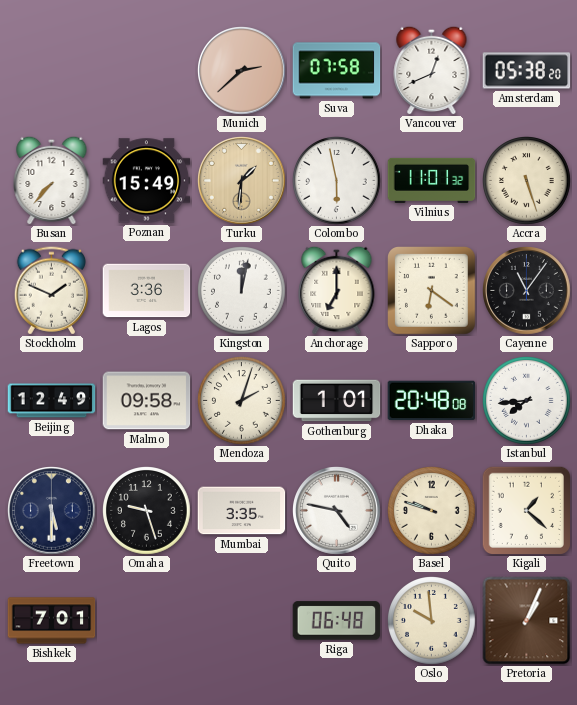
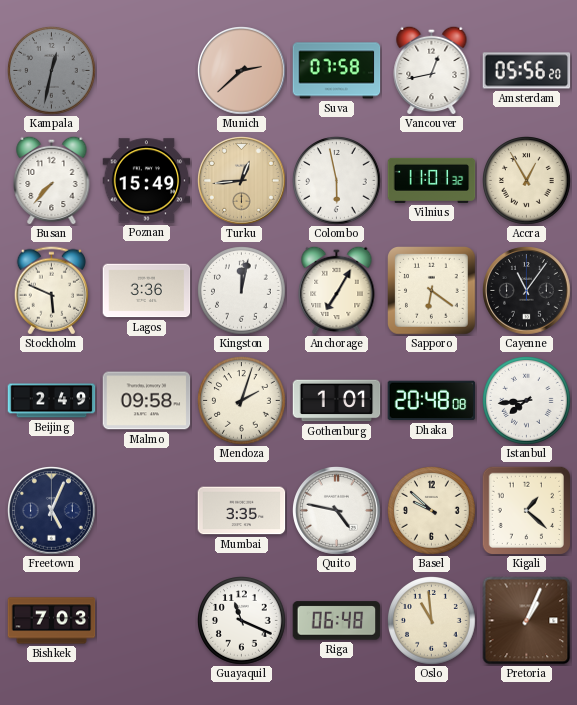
Kampala: none -> 12:32
Vancouver: 12:41 -> 12:43
Amsterdam: 05:38 -> 05:56
Turku: 1:31 -> 12:44
Accra: 5:27 -> 12:55
Stockholm: 1:49 -> 5:49
Anchorage: 7:00 -> 7:05
Beijing: 12:49 -> 2:49
Freetown: 5:30 -> 5:04
Omaha: 9:27 -> none
Basel: 9:48 -> 9:52
Bishkek: 7:01 -> 7:03
Guayaquil: none -> 11:19
Oslo: 9:59 -> 10:59
